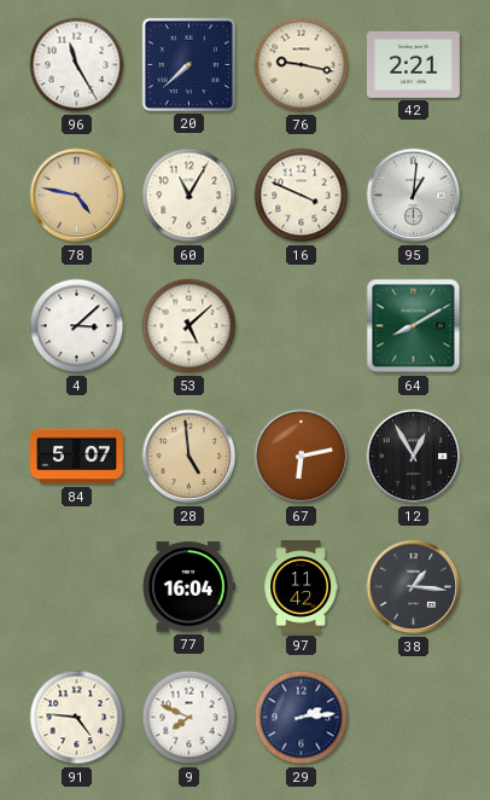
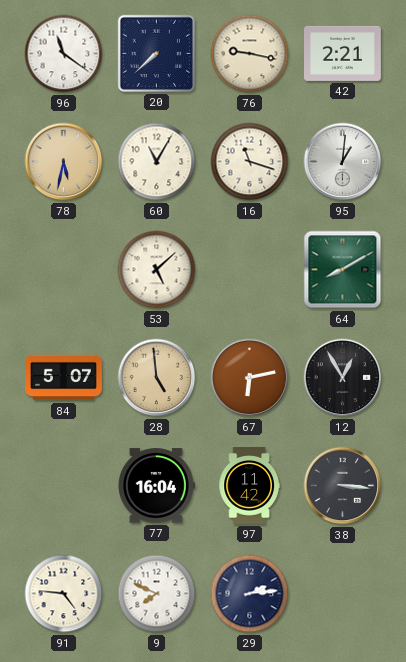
96: 11:25 -> 11:21
78: 4:47 -> 5:32
16: 3:49 -> 11:18
4: 3:08 -> none
38: 1:16 -> 3:16
